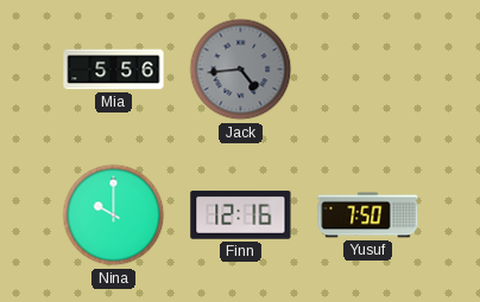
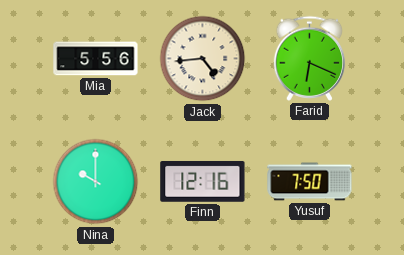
Jack dial: grey -> cream
Farid: none -> 6:19
